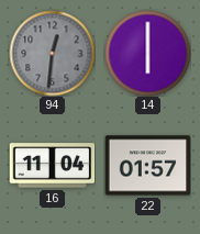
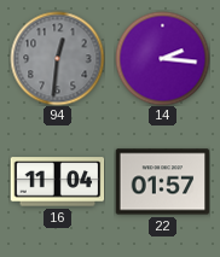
14: 6:00 -> 2:16
